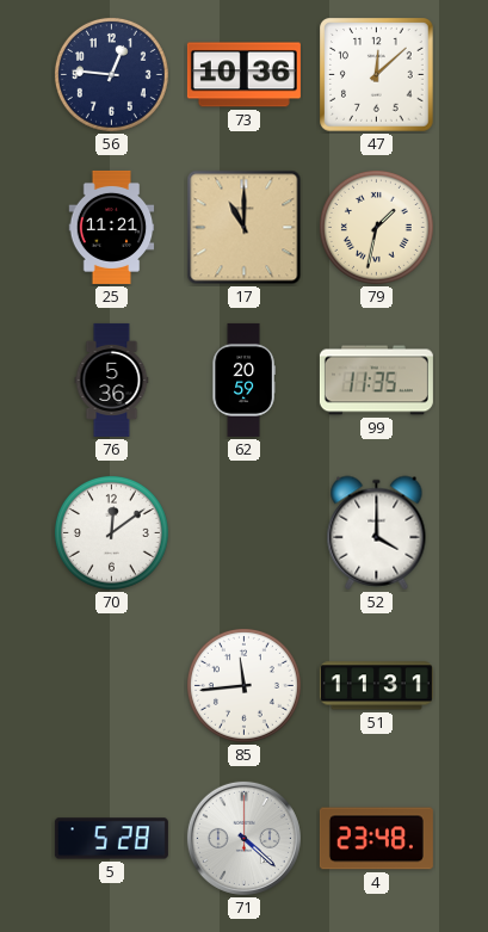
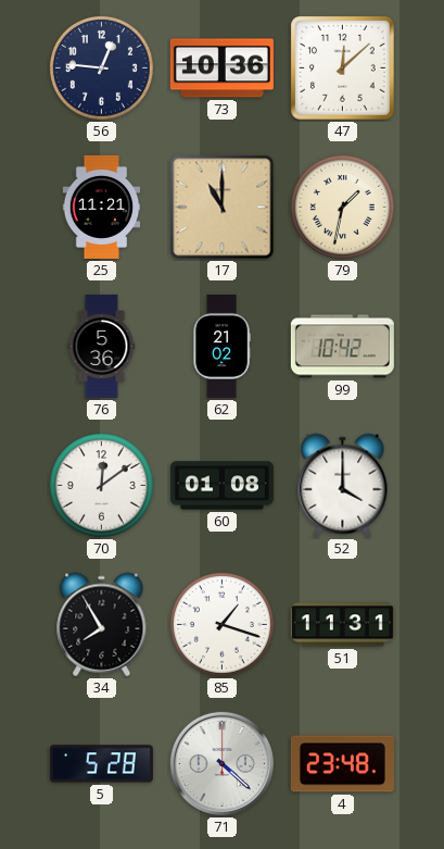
62: 20:59 -> 21:02
99: 11:35 -> 10:42
60: none -> 01:08
34: none -> 7:55
85: 11:44 -> 1:18
